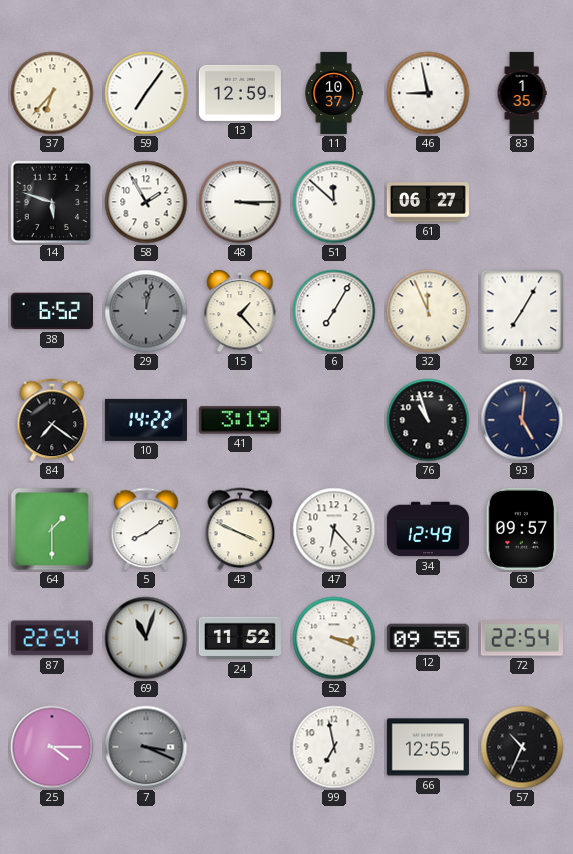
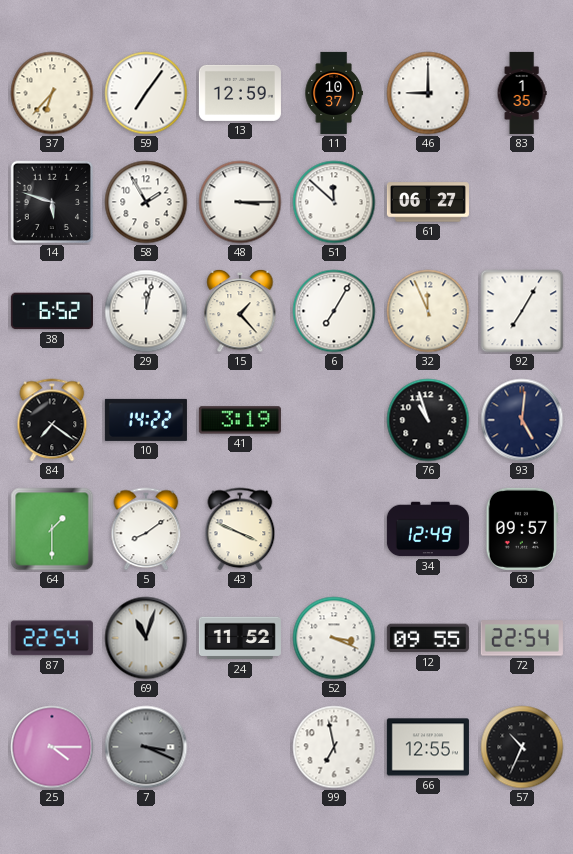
46: 8:58 -> 9:00
29 dial: grey -> white
47: 6:23 -> none
